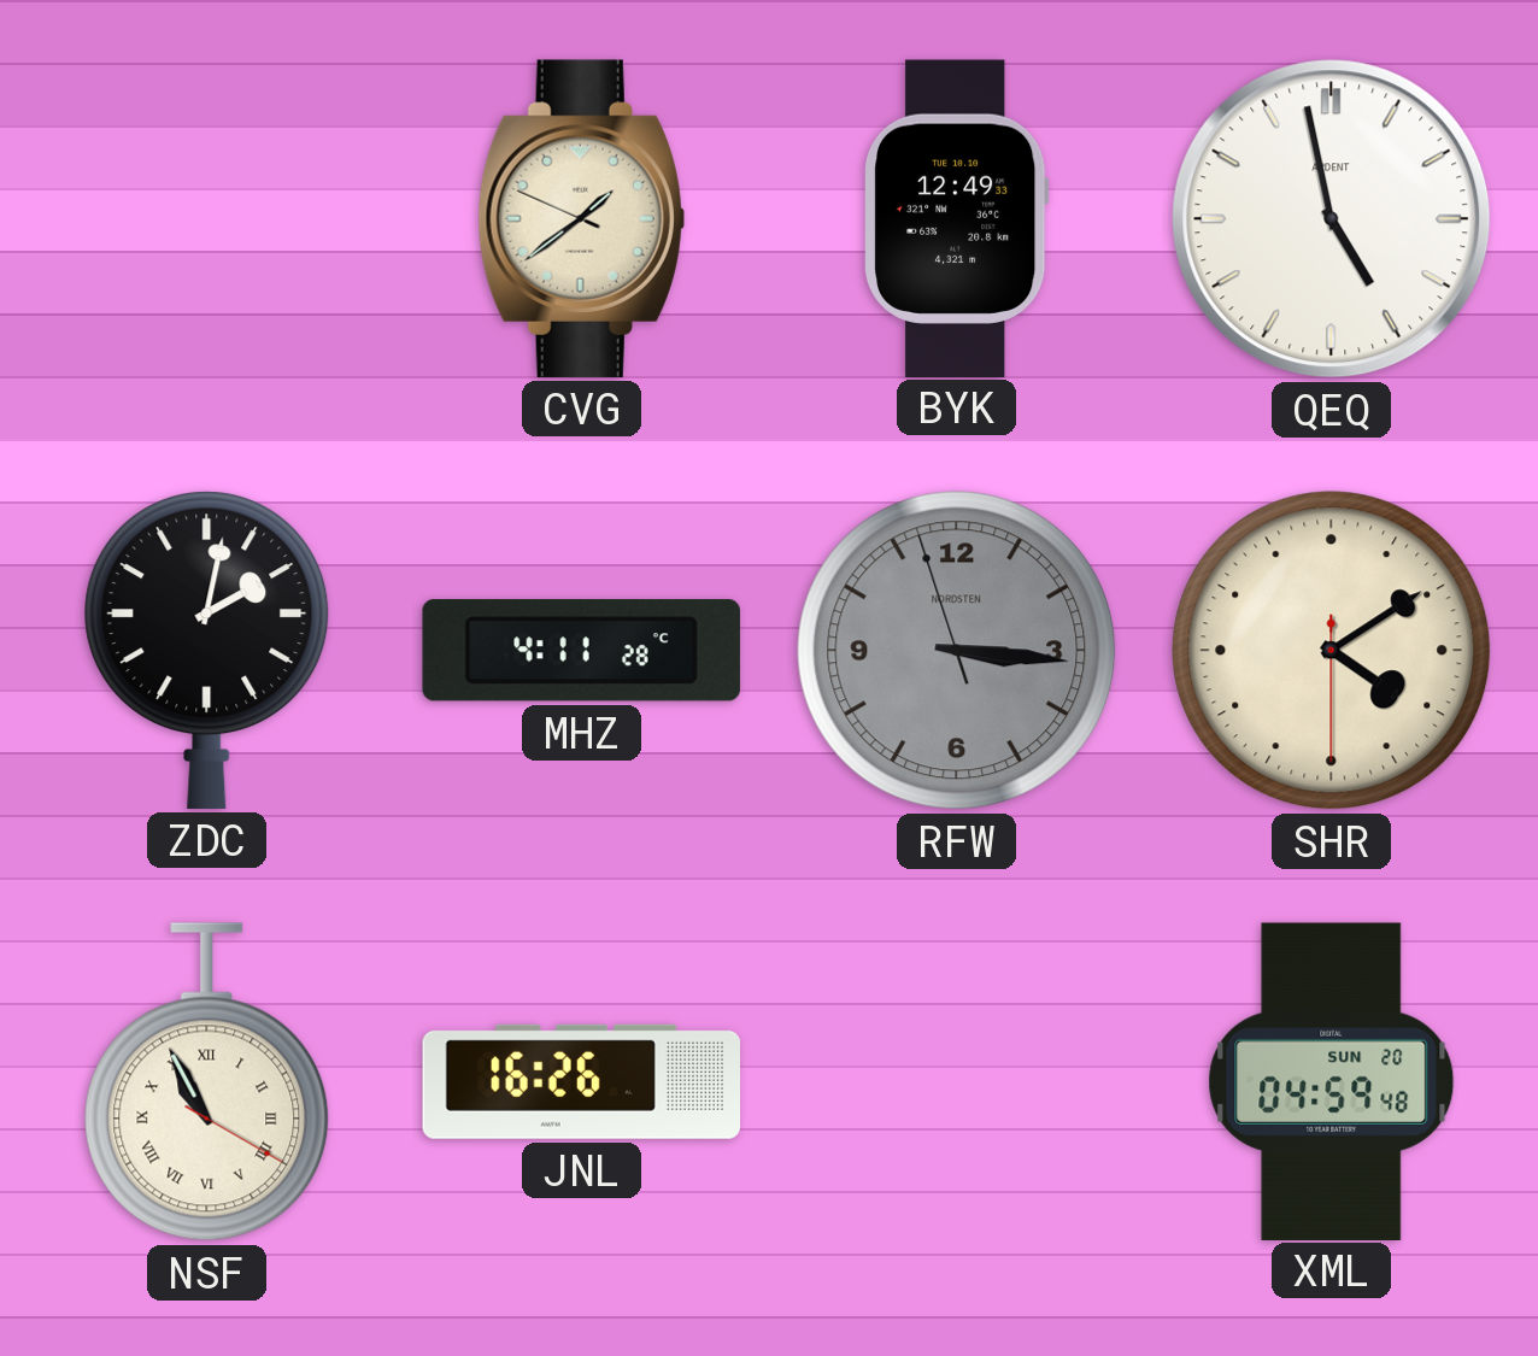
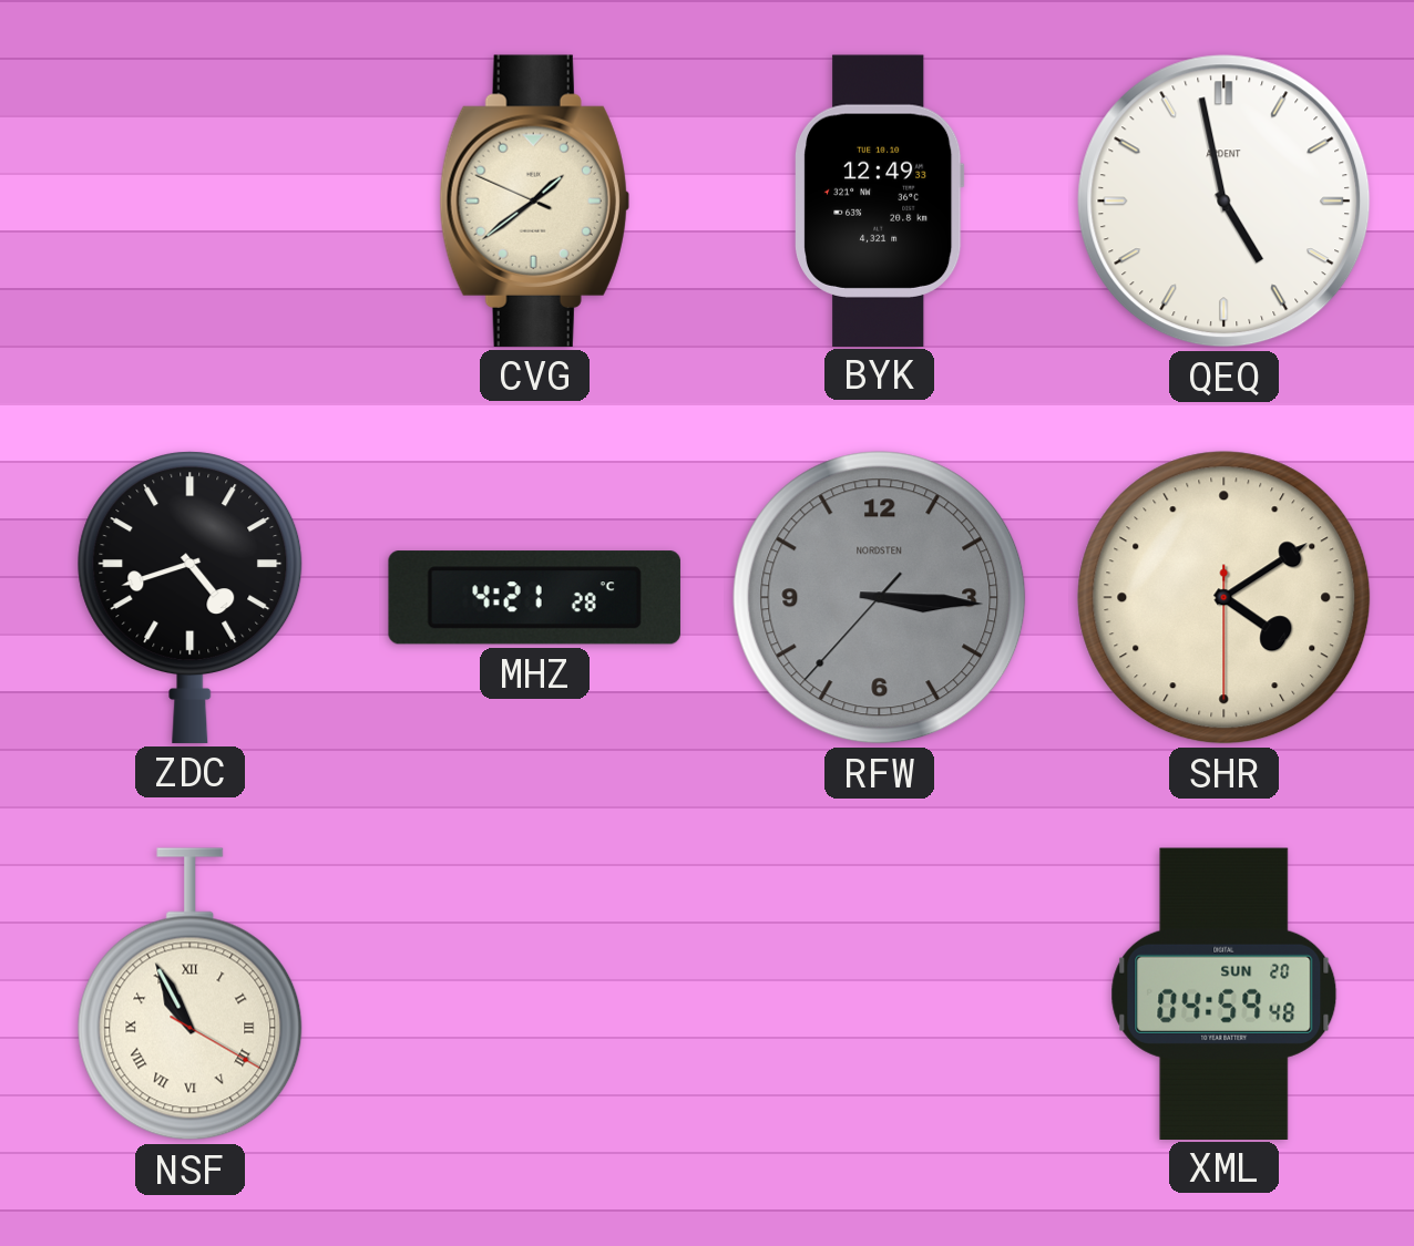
ZDC: 2:02 -> 4:42
MHZ: 4:11 -> 4:21
RFW: 3:15:57 -> 3:15:37
JNL: 16:26 -> none
